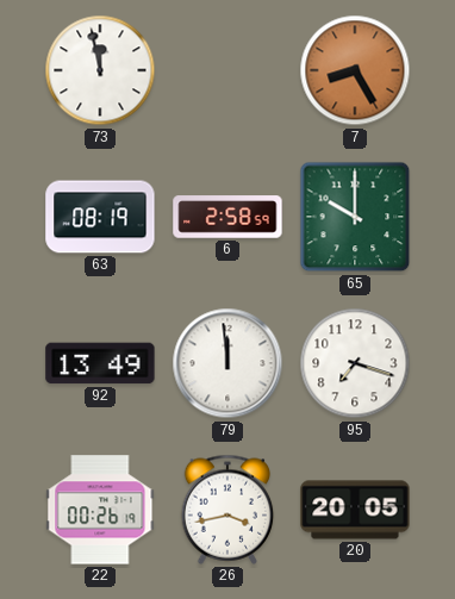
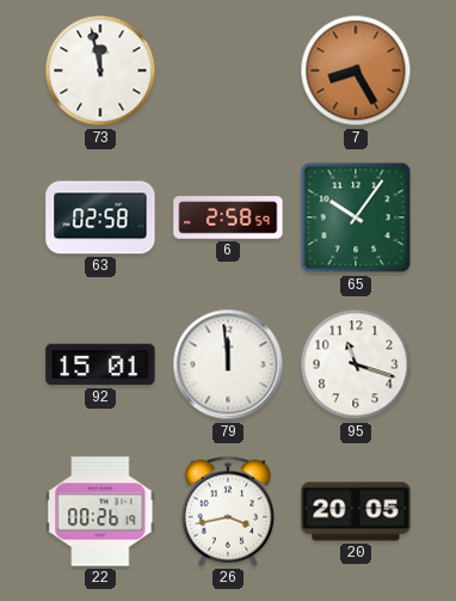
63: 08:19 -> 02:58
65: 10:00 -> 10:06
92: 13:49 -> 15:01
95: 7:18 -> 11:18
